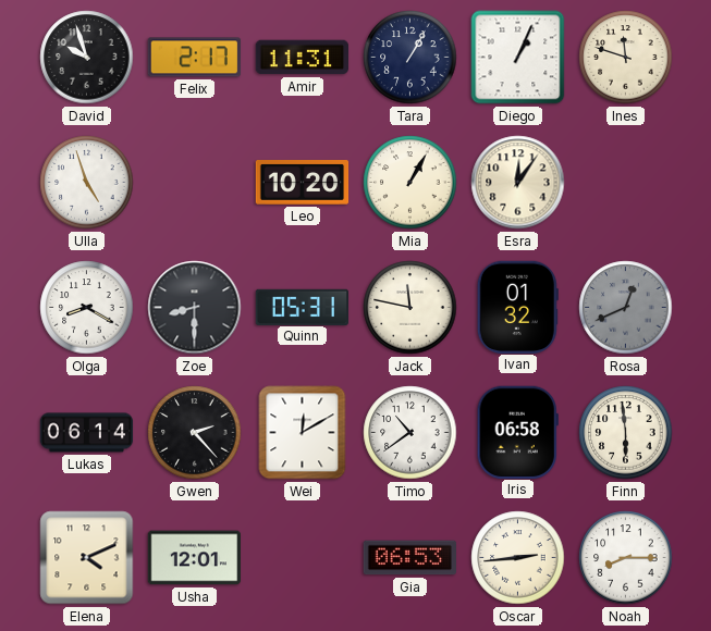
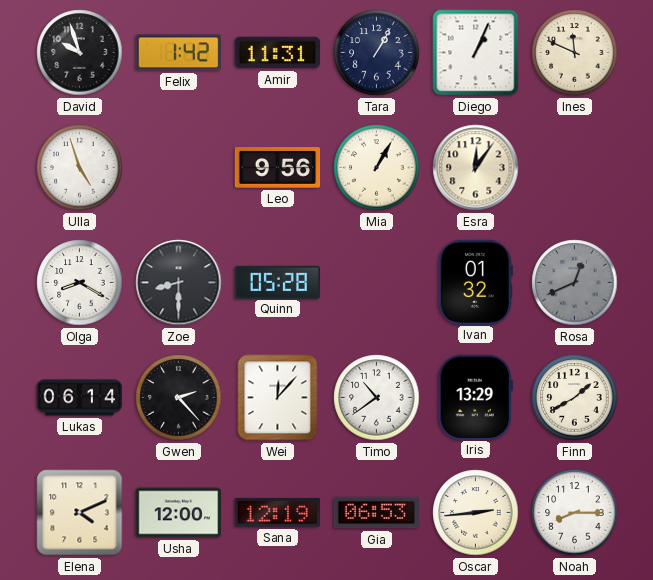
Felix: 2:17 -> 1:42
Ines: 11:48 -> 11:49
Leo: 10:20 -> 9:56
Quinn: 05:31 -> 05:28
Jack: 11:47 -> none
Wei: 12:10 -> 12:07
Iris: 06:58 -> 13:29
Finn: 5:59 -> 1:40
Usha: 12:01 -> 12:00
Sana: none -> 12:19
